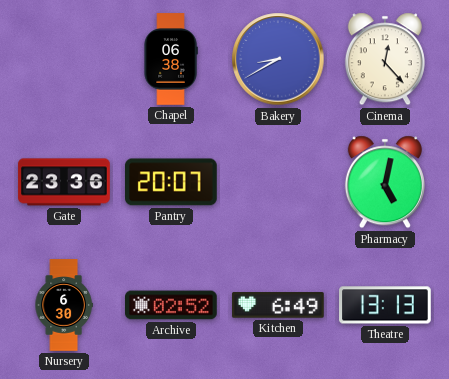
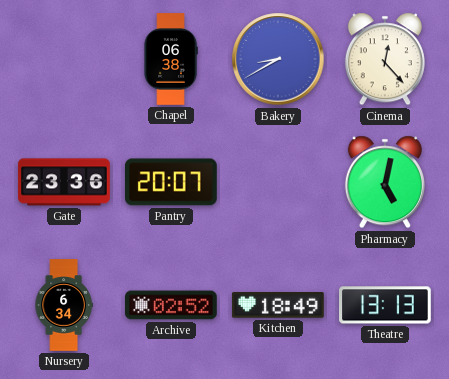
Nursery: 6:30 -> 6:34
Kitchen: 6:49 -> 18:49
